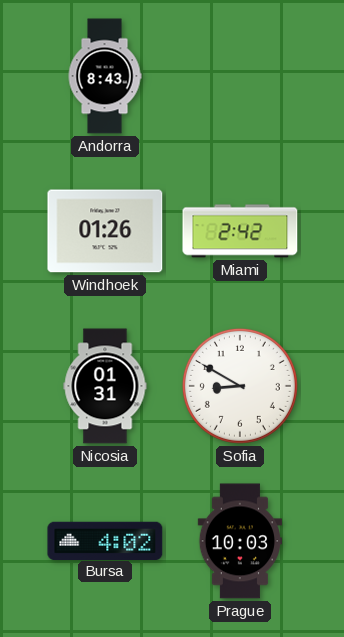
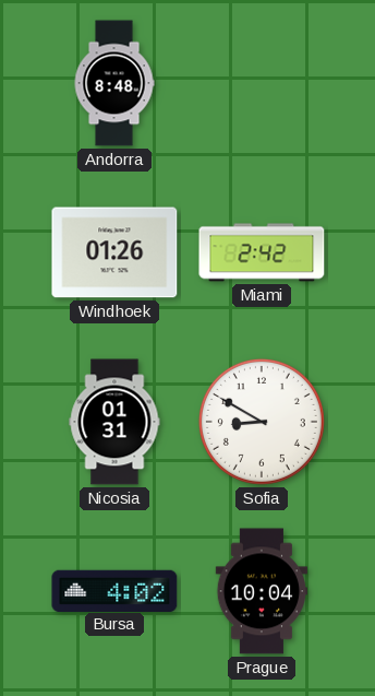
Andorra: 8:43 -> 8:48
Prague: 10:03 -> 10:04
